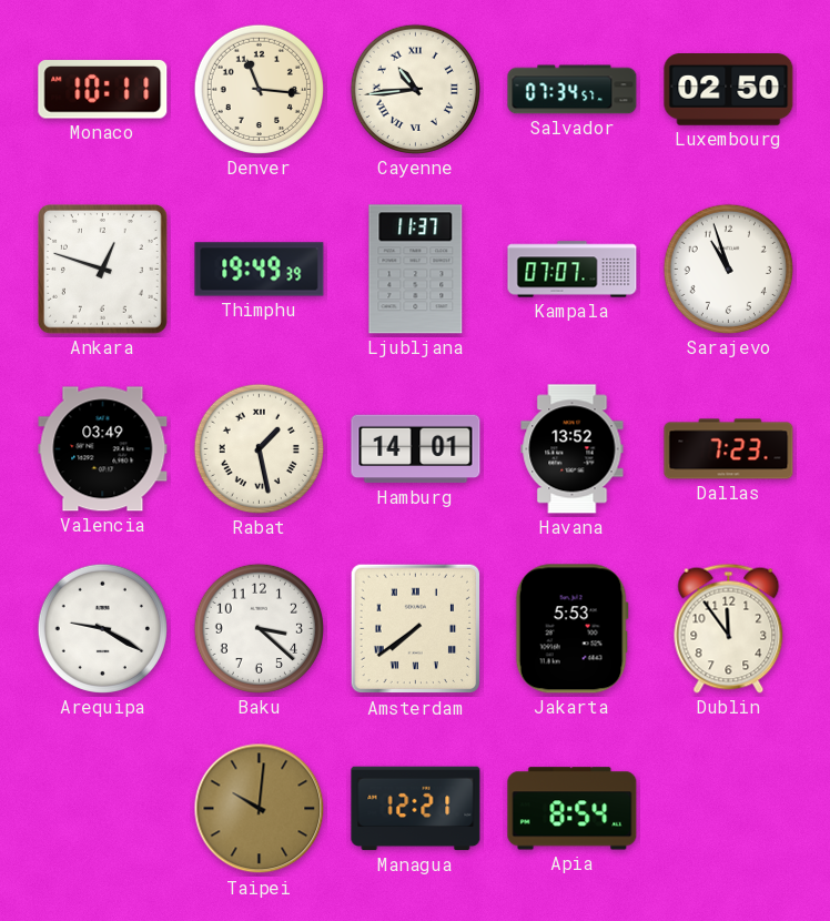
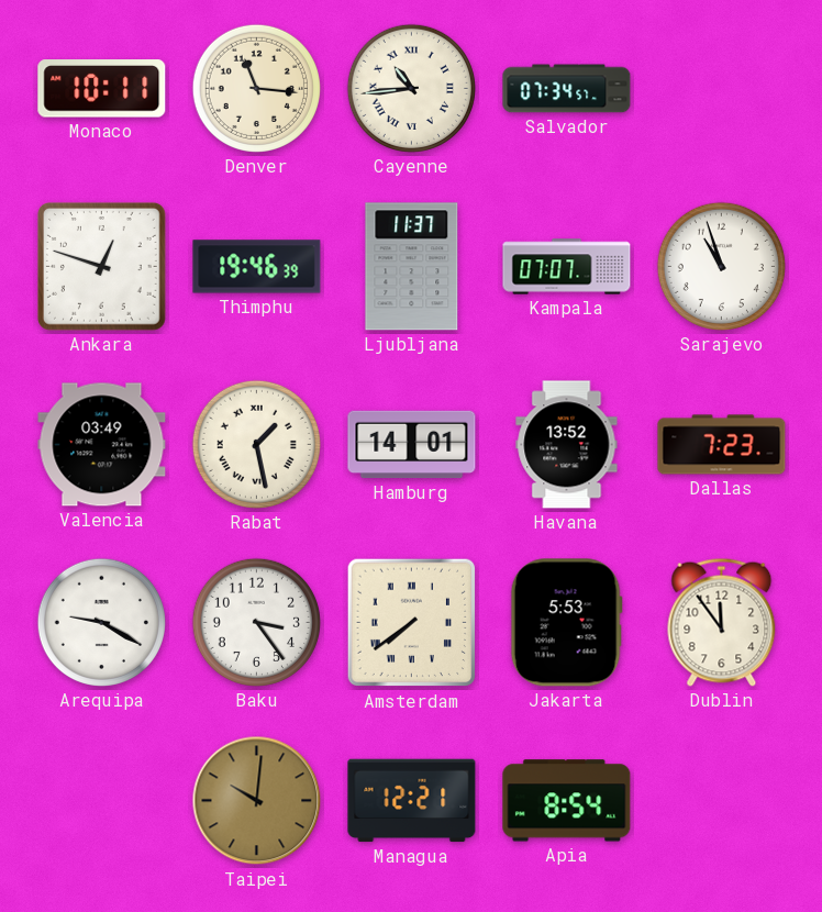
Luxembourg: 02:50 -> none
Thimphu: 19:49 -> 19:46
Baku: 3:22 -> 3:24
